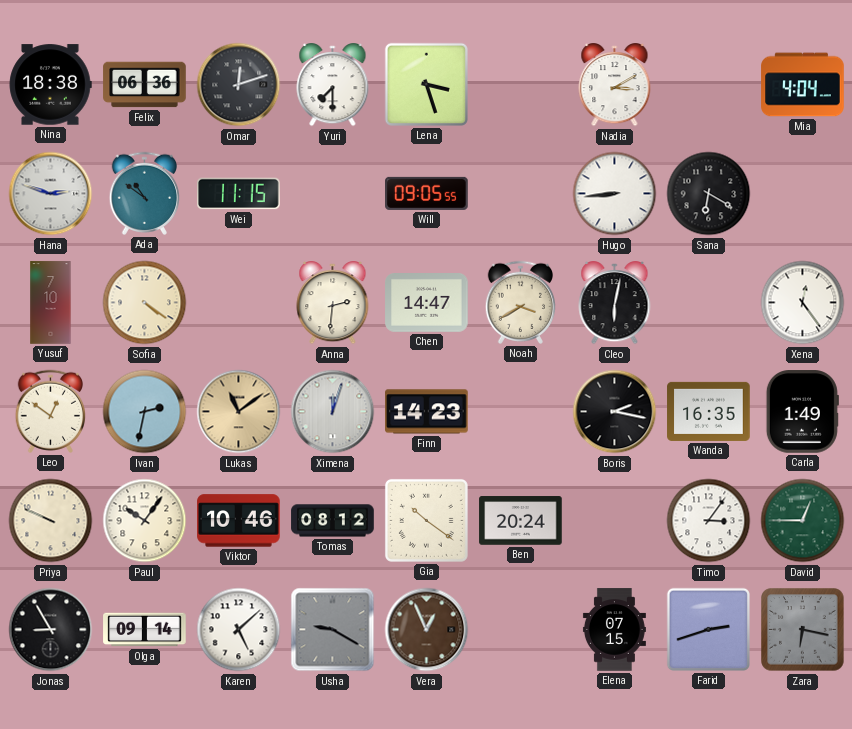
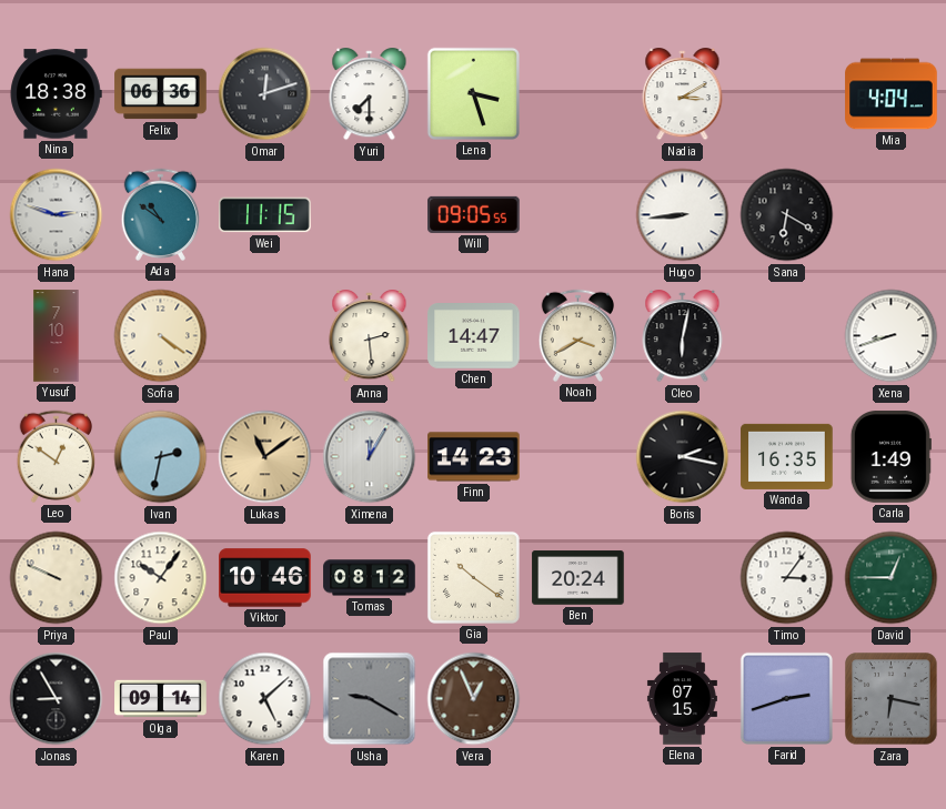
Anna: 2:31 -> 2:29
Xena: 12:24 -> 8:42
Ximena: 12:03 -> 12:05
